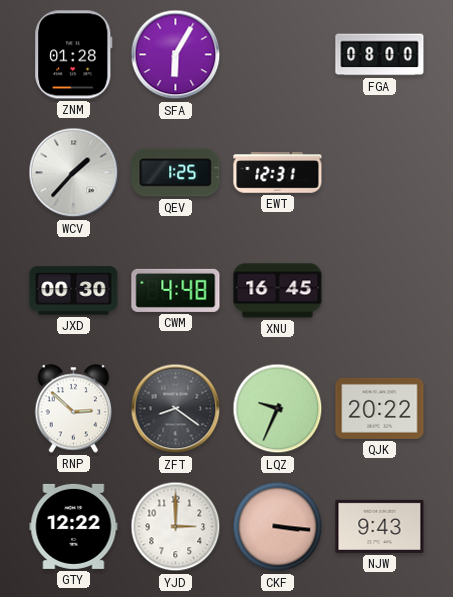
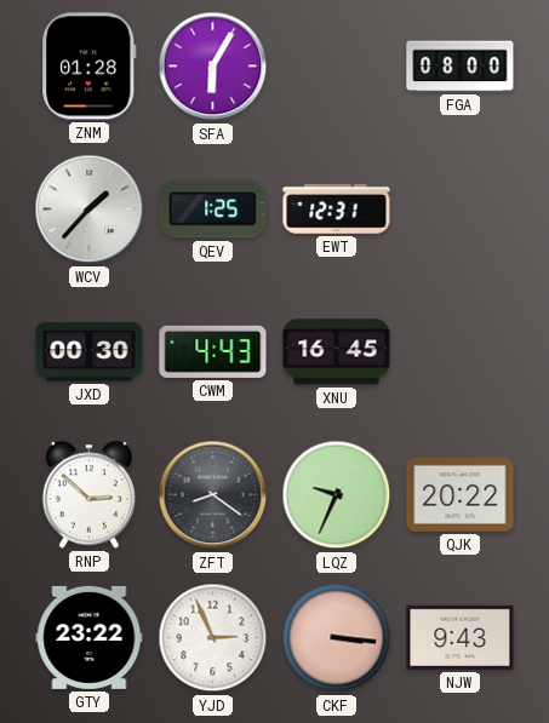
CWM: 4:48 -> 4:43
GTY: 12:22 -> 23:22
YJD: 3:00 -> 2:56
